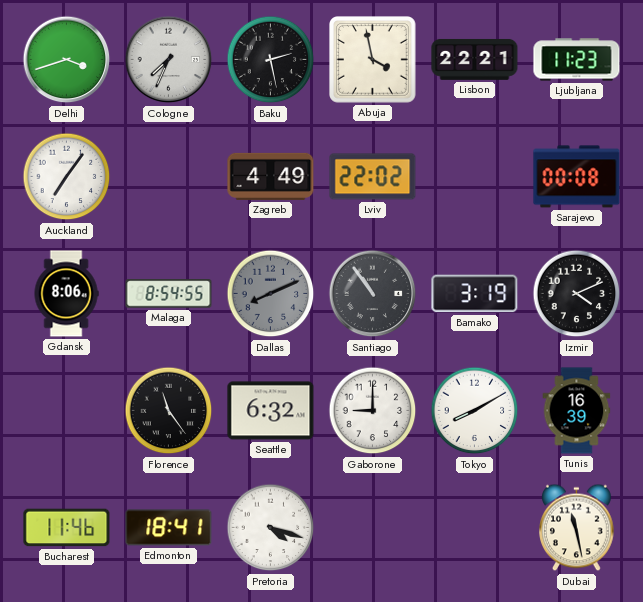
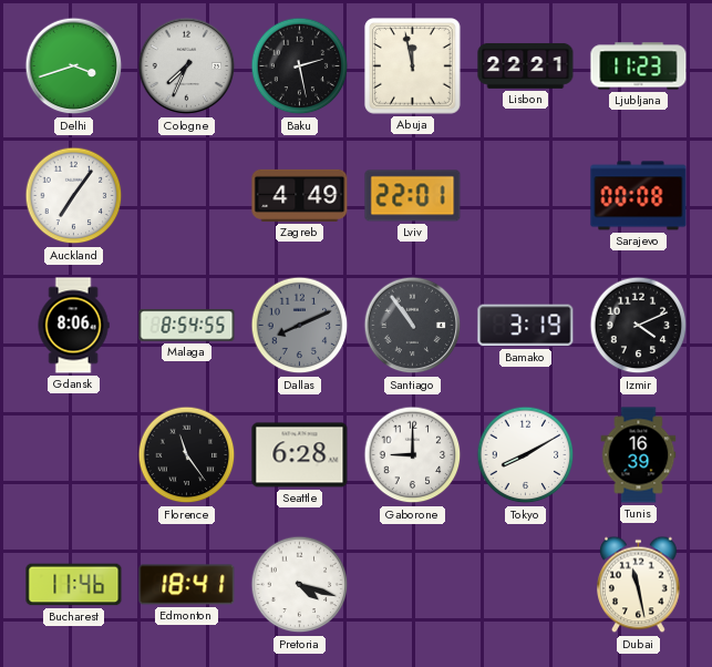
Abuja: 3:58 -> 11:58
Lviv: 22:02 -> 22:01
Seattle: 6:32 -> 6:28
